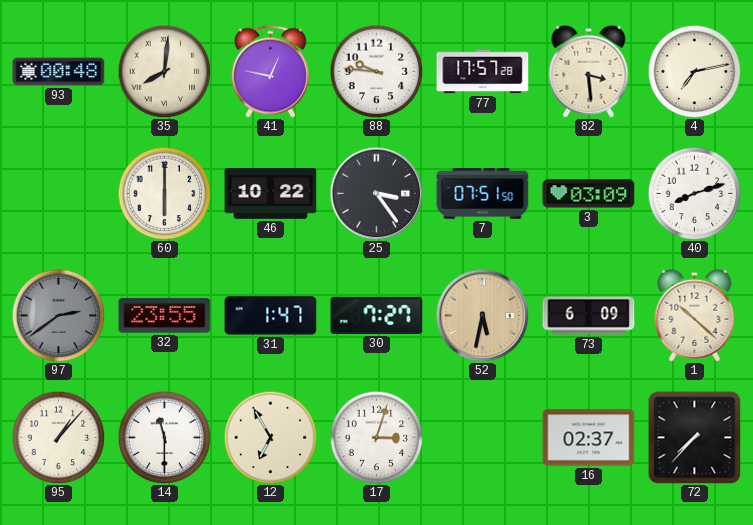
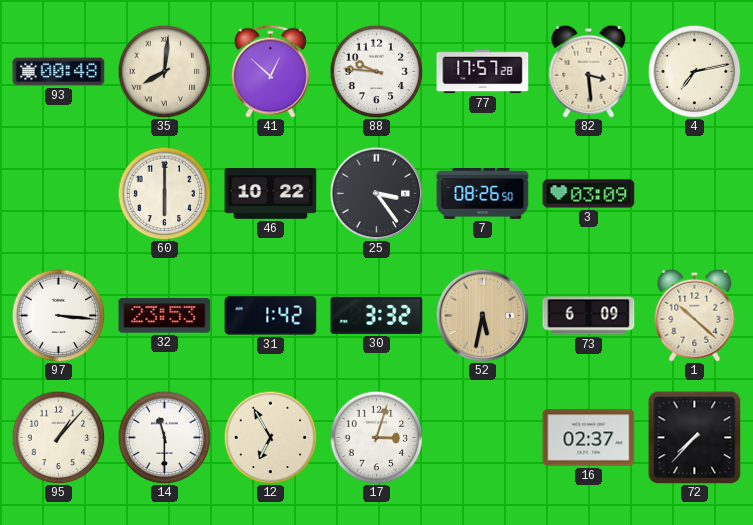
41: 12:47 -> 12:52
7: 07:51 -> 08:26
40: 8:12 -> none
97: 2:39 -> 3:16
97 dial: grey -> white
32: 23:55 -> 23:53
31: 1:47 -> 1:42
30: 7:27 -> 3:32
